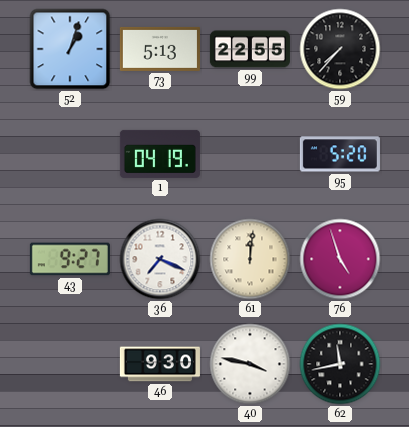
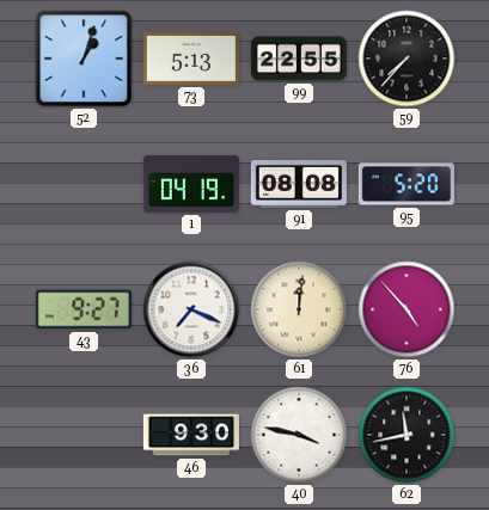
91: none -> 08:08
76: 4:57 -> 4:53
